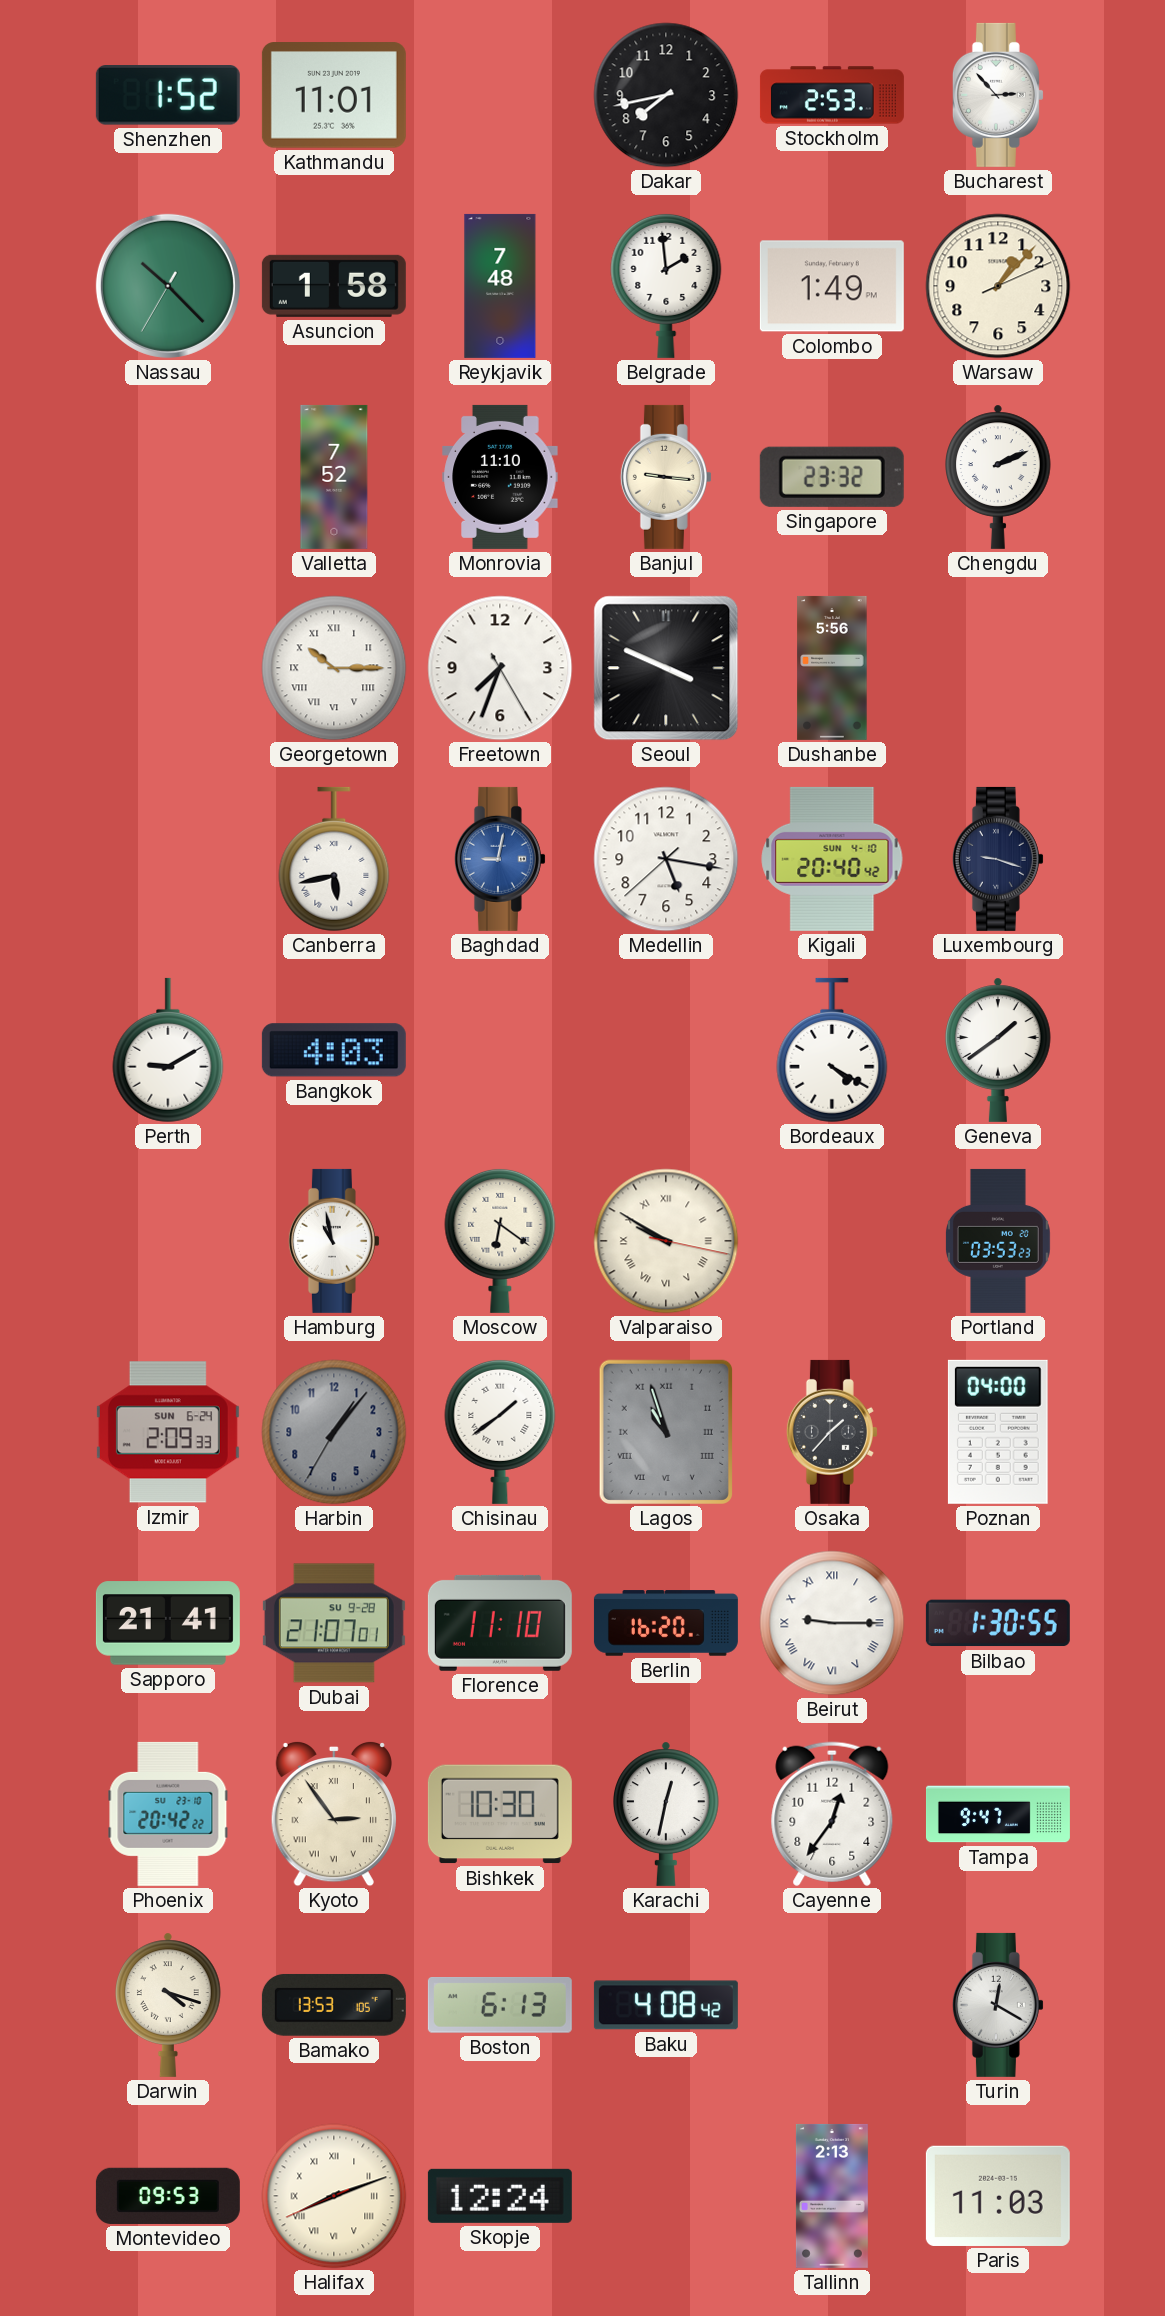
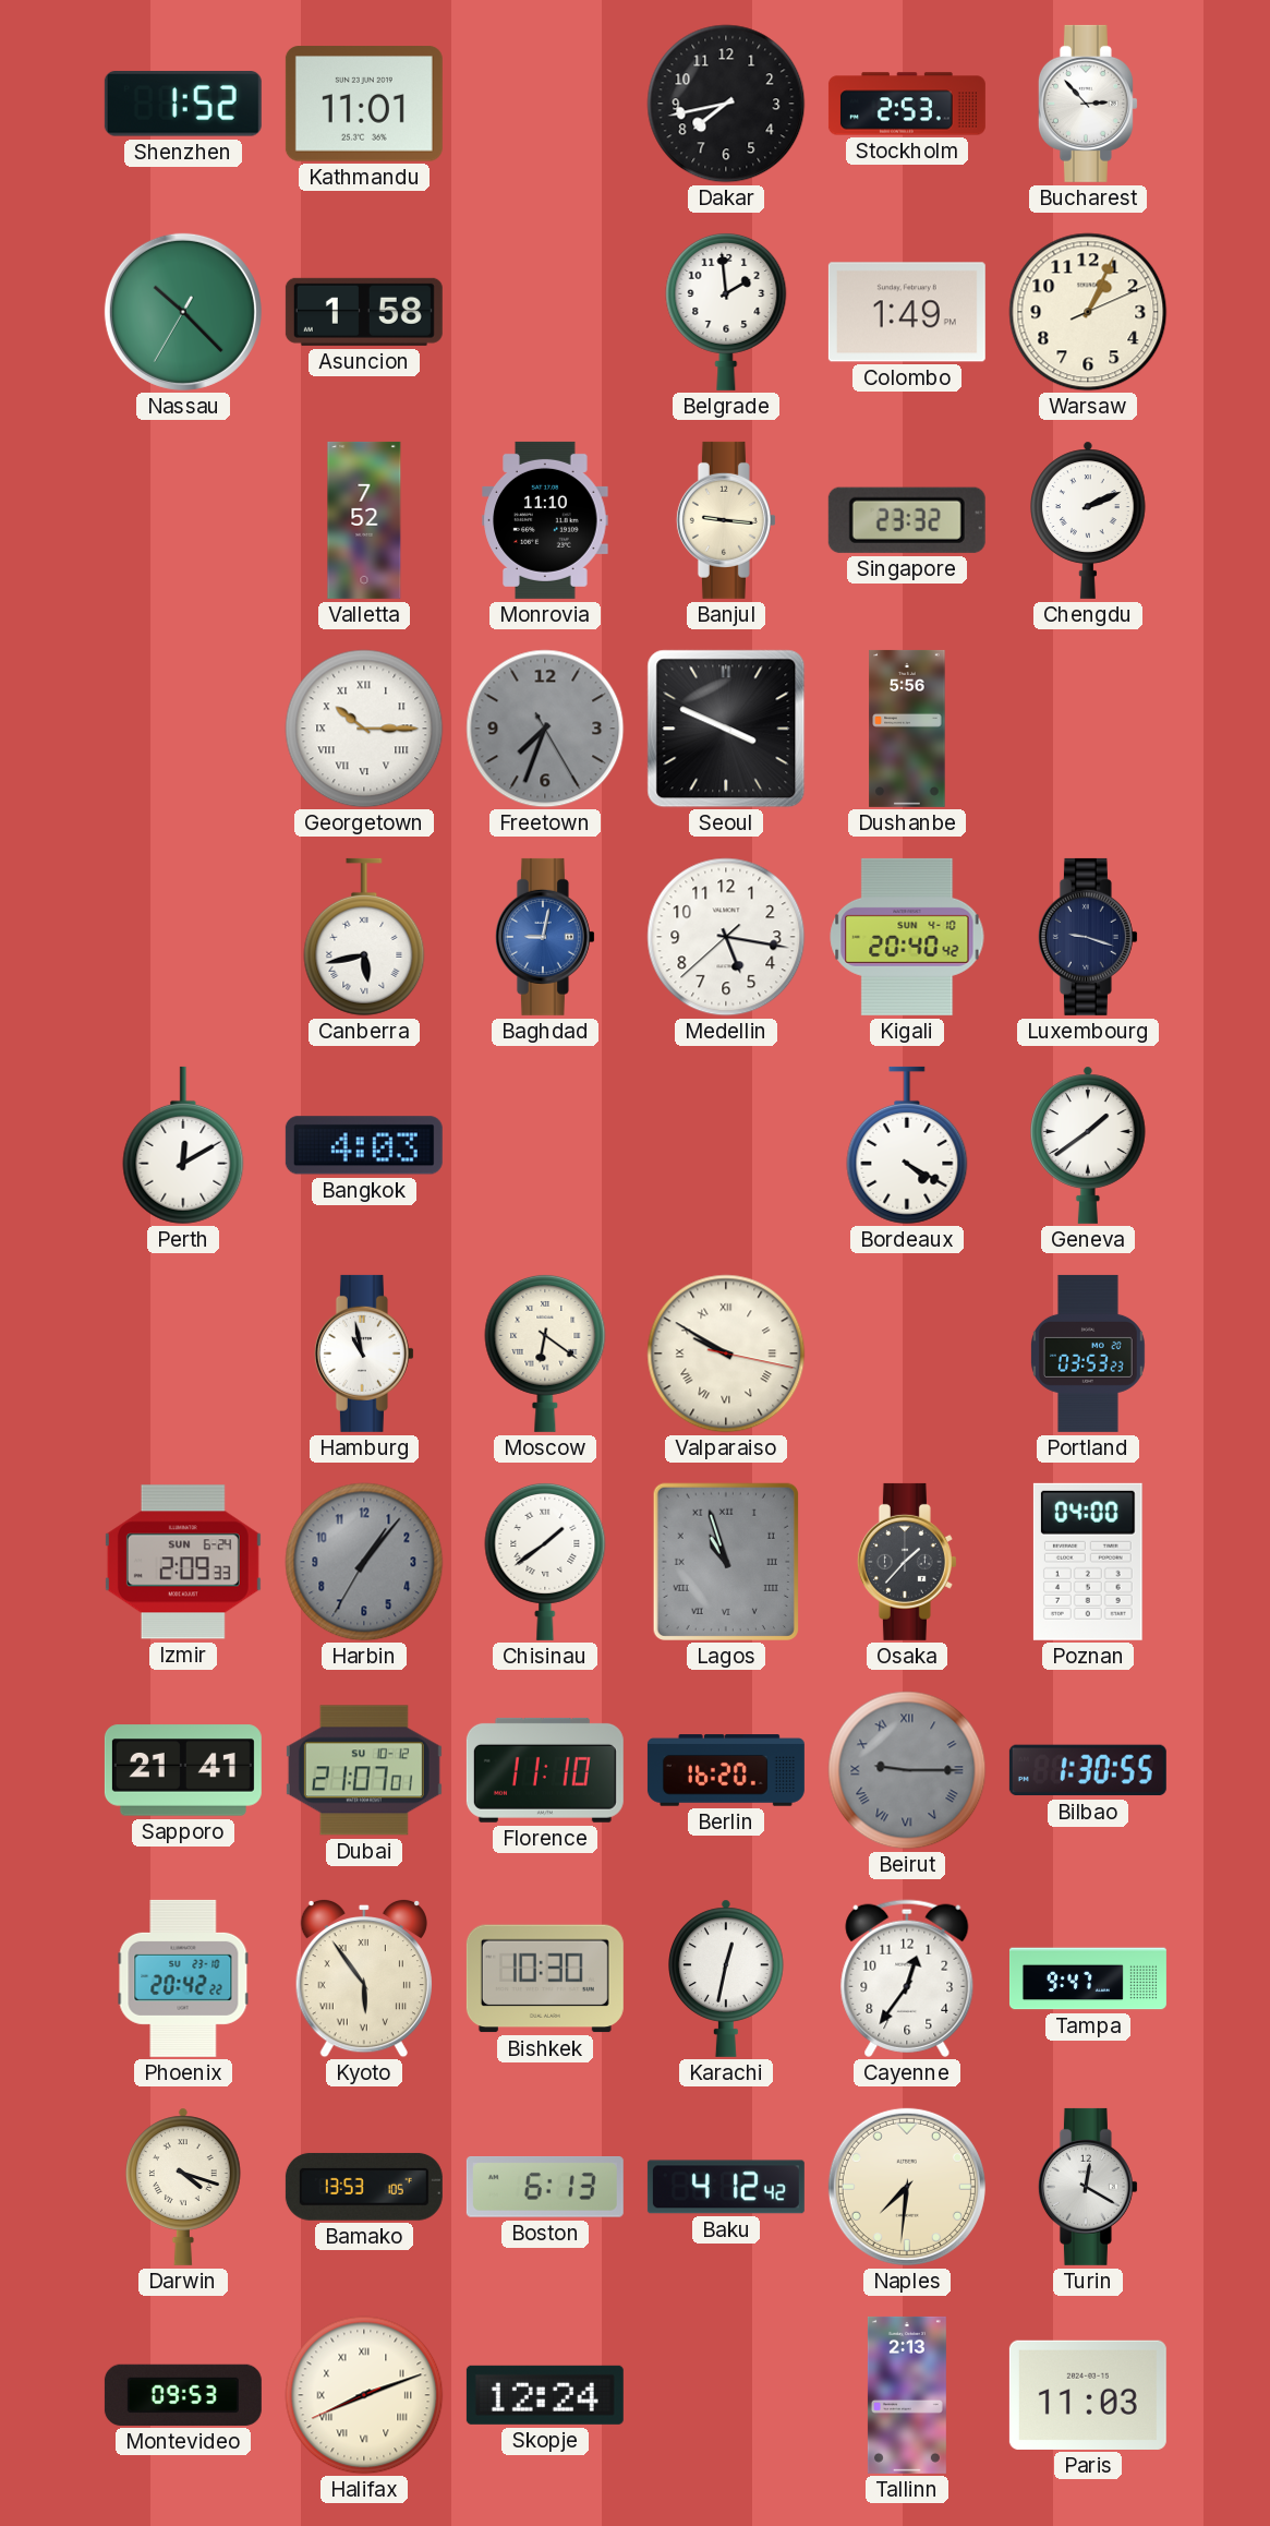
Reykjavik: 7:48 -> none
Warsaw: 1:07 -> 1:04
Freetown dial: white -> grey
Perth: 9:10 -> 12:10
Dubai date: SU 9-28 -> SU 10-12
Beirut dial: white -> grey
Kyoto: 2:54 -> 5:54
Baku: 4:08 -> 4:12
Naples: none -> 7:31
